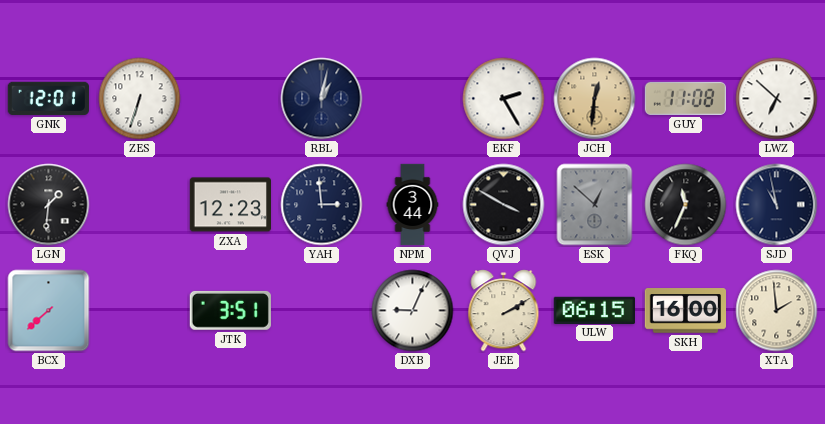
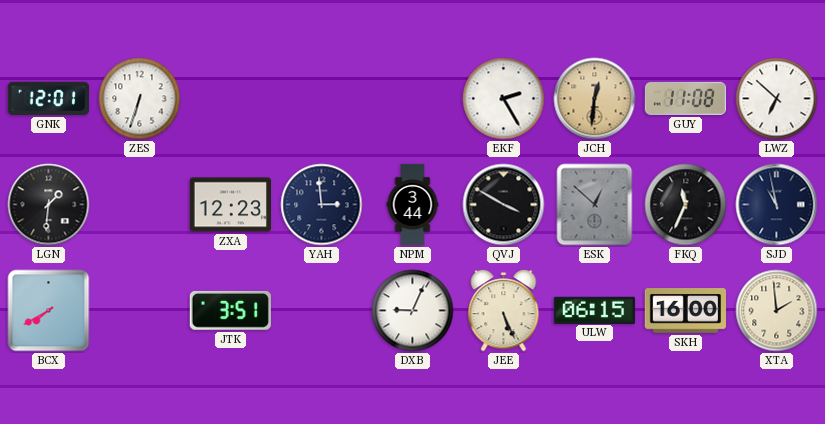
RBL: 1:02 -> none
BCX: 7:38 -> 7:40
JEE: 2:10 -> 5:26
